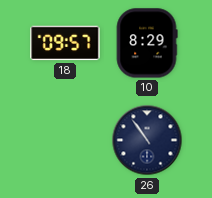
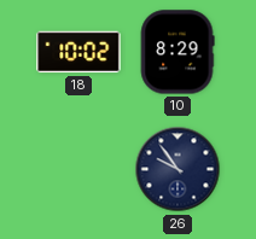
18: 09:57 -> 10:02
26: 10:54 -> 9:54
